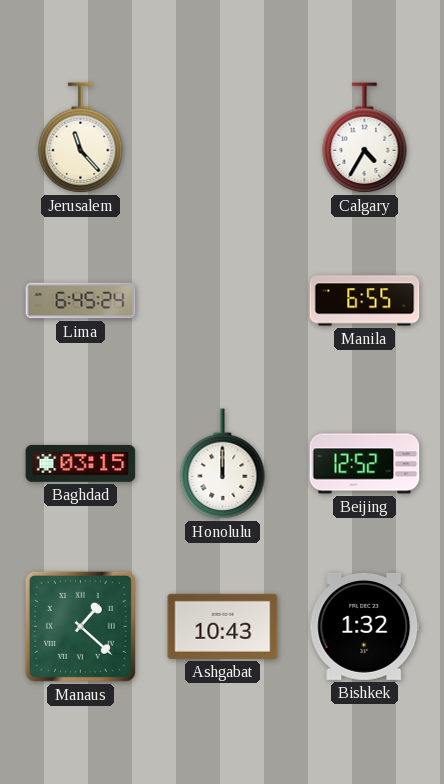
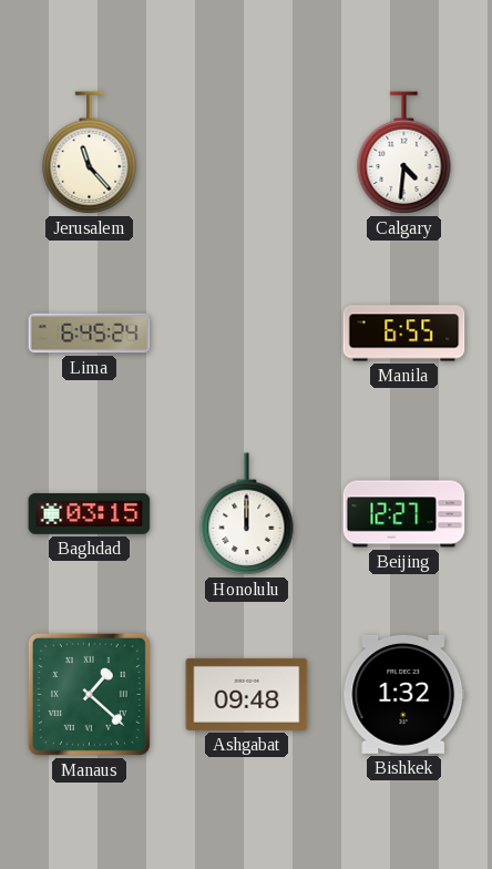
Calgary: 4:35 -> 4:31
Beijing: 12:52 -> 12:27
Ashgabat: 10:43 -> 09:48
